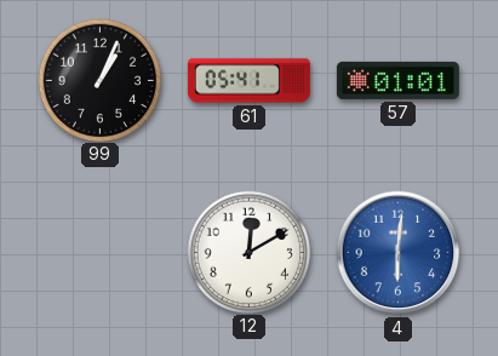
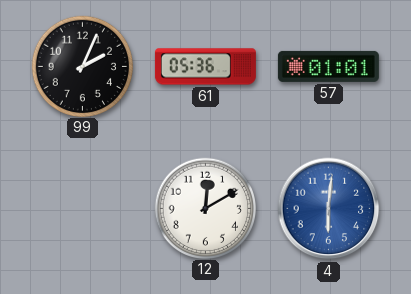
99: 1:04 -> 2:04
61: 05:41 -> 05:36
